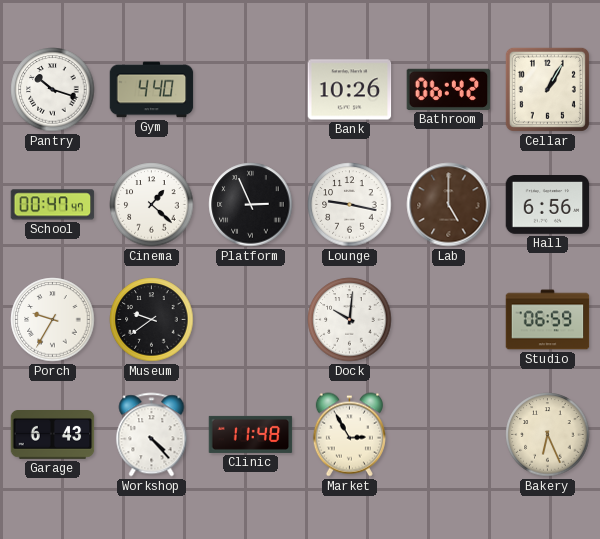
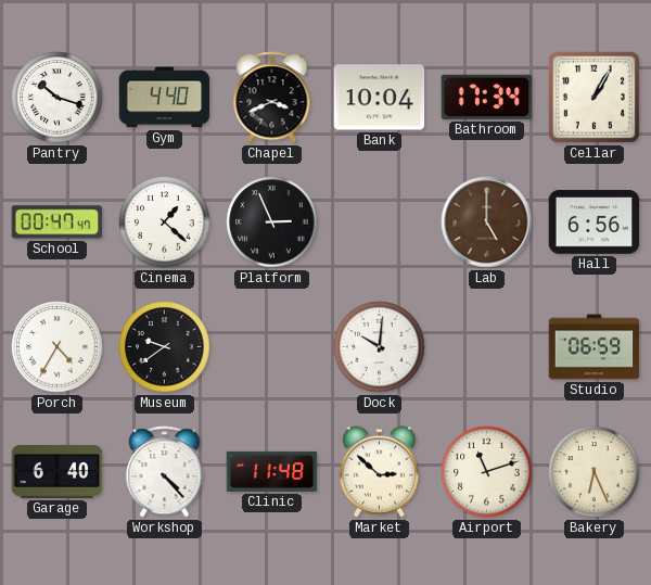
Chapel: none -> 3:41
Bank: 10:26 -> 10:04
Bathroom: 06:42 -> 17:34
Lounge: 9:17 -> none
Porch: 9:35 -> 4:35
Garage: 6:43 -> 6:40
Market: 2:55 -> 2:52
Airport: none -> 11:12
